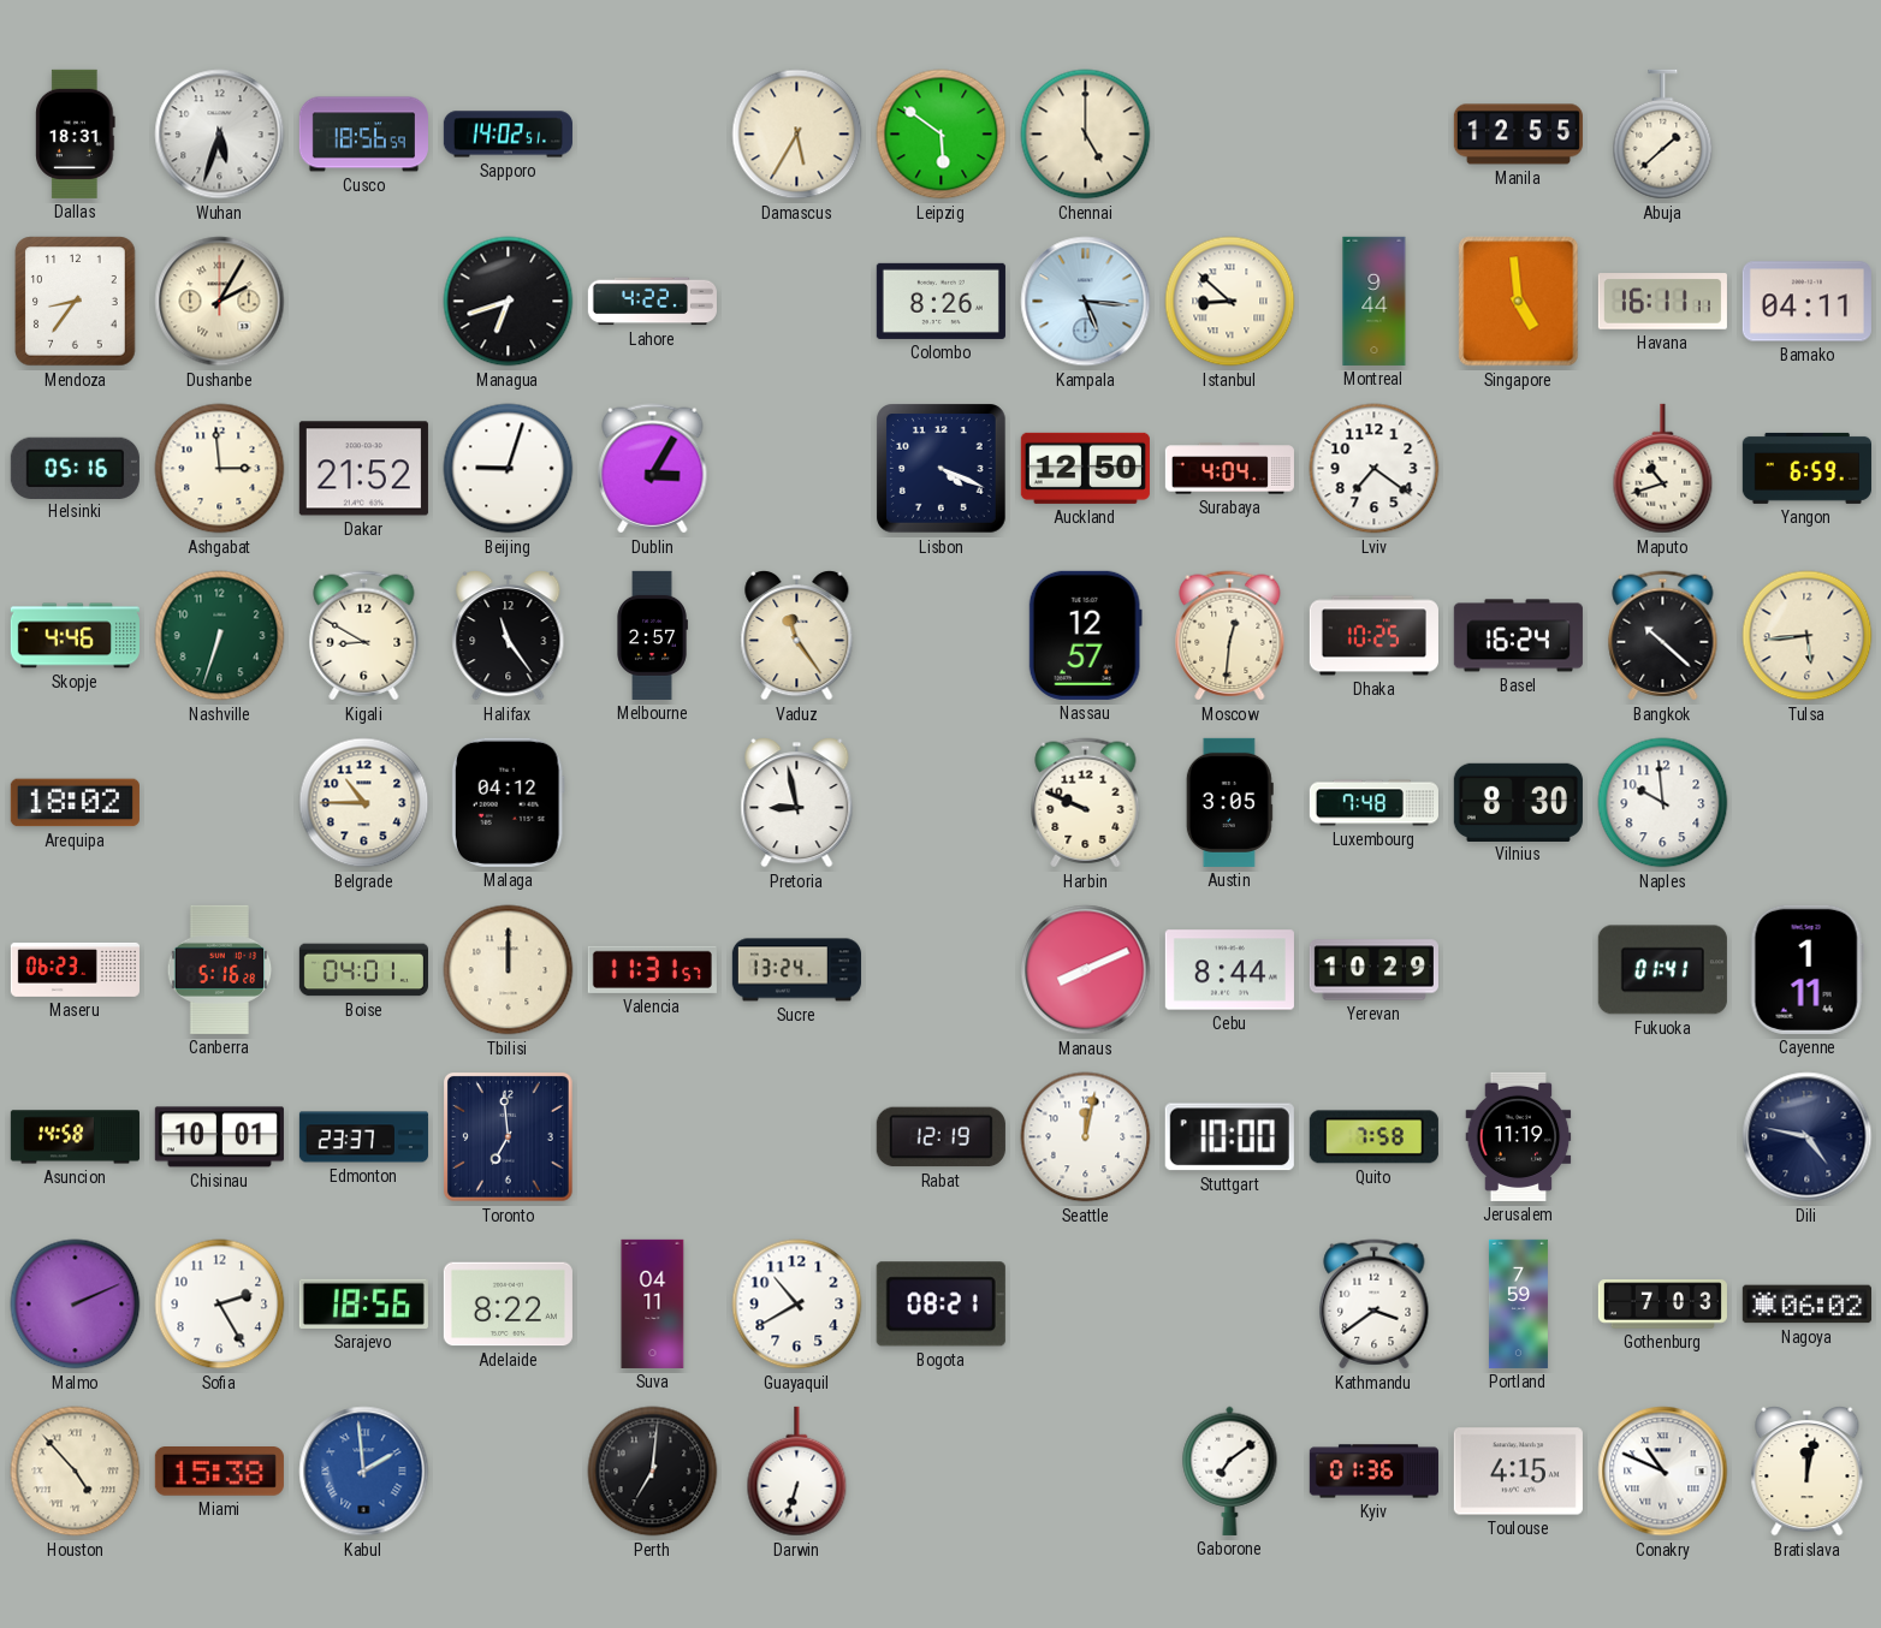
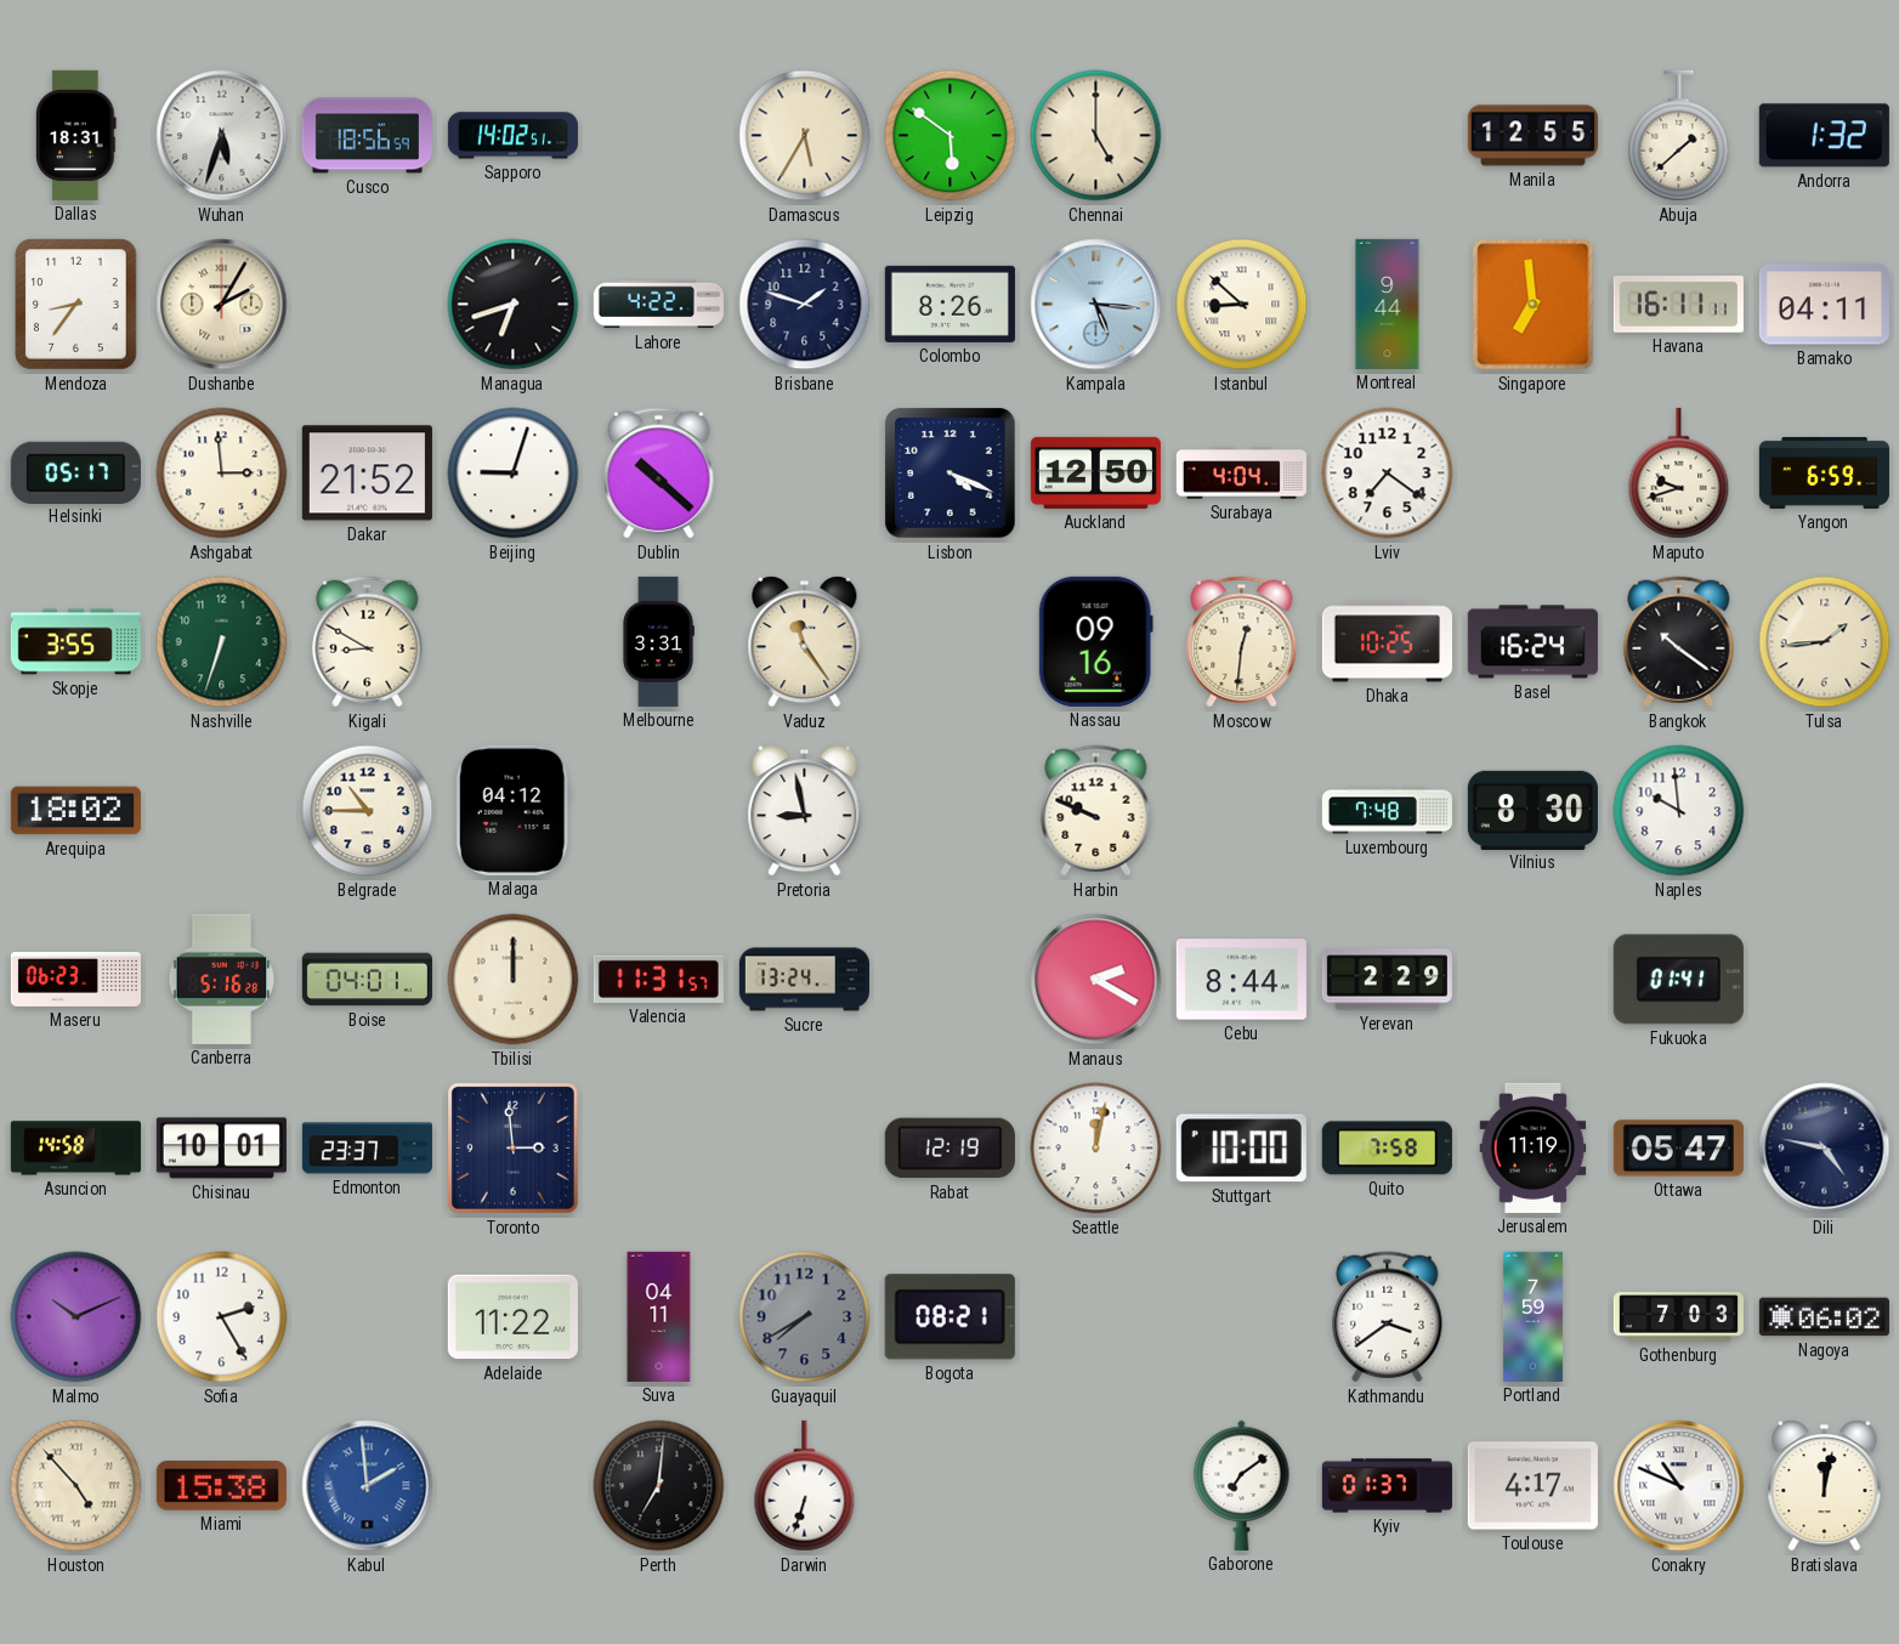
Andorra: none -> 1:32
Brisbane: none -> 1:48
Singapore: 4:59 -> 6:59
Helsinki: 05:16 -> 05:17
Dublin: 3:05 -> 10:22
Maputo: 10:42 -> 9:42
Skopje: 4:46 -> 3:55
Halifax: 11:24 -> none
Melbourne: 2:57 -> 3:31
Nassau: 12:57 -> 09:16
Bangkok: 10:22 -> 10:21
Tulsa: 5:44 -> 1:44
Austin: 3:05 -> none
Manaus: 8:11 -> 2:20
Yerevan: 10:29 -> 2:29
Cayenne: 1:11 -> none
Toronto: 6:59 -> 2:59
Ottawa: none -> 05:47
Malmo: 2:11 -> 10:11
Sarajevo: 18:56 -> none
Adelaide: 8:22 -> 11:22
Guayaquil: 10:40 -> 7:40
Guayaquil dial: white -> grey
Kyiv: 01:36 -> 01:37
Toulouse: 4:15 -> 4:17
